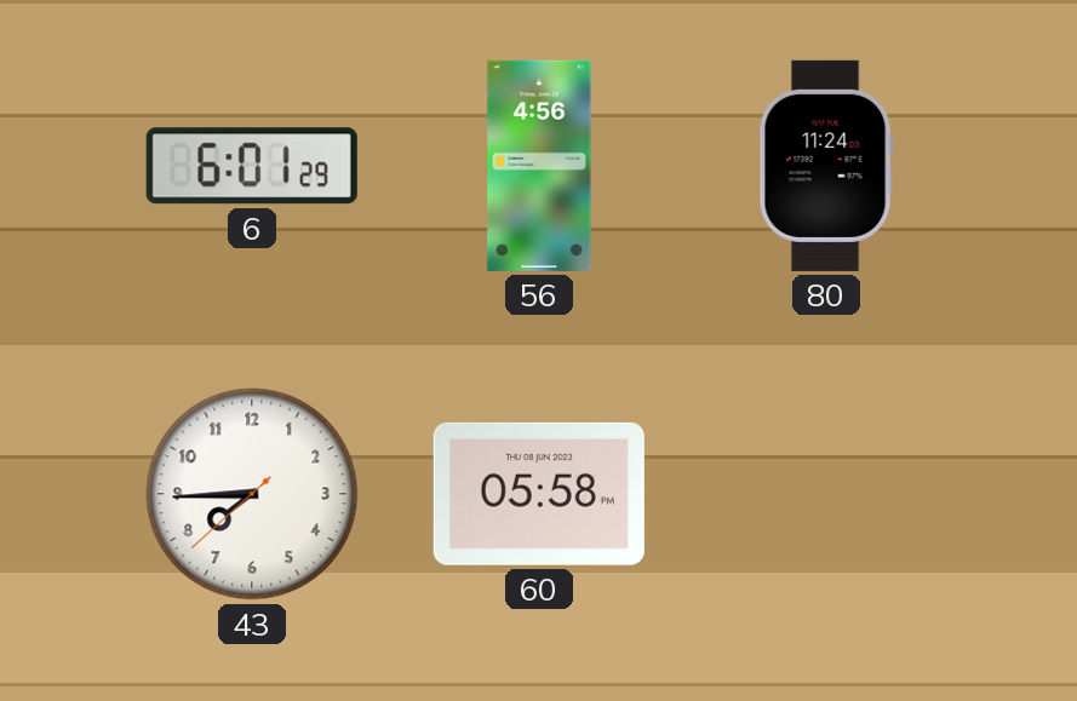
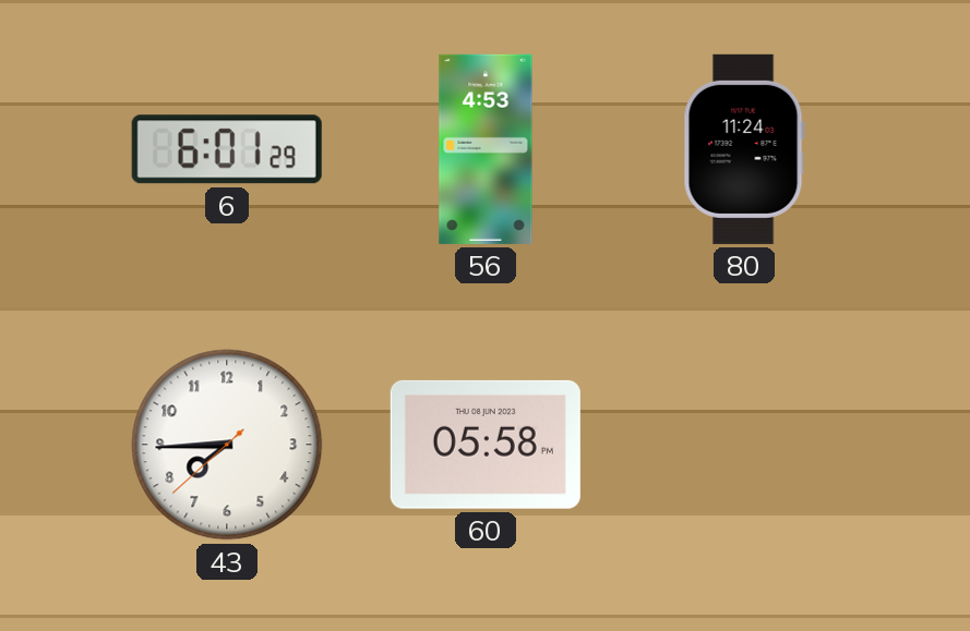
56: 4:56 -> 4:53
